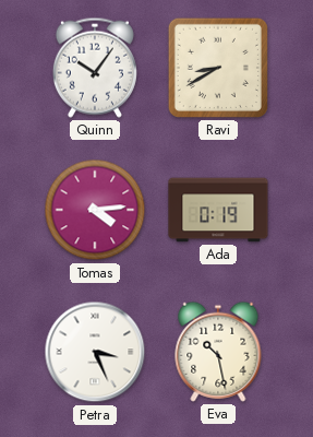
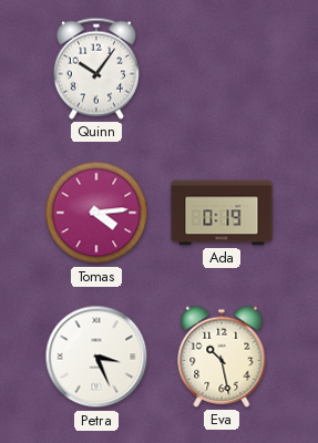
Ravi: 8:40 -> none
